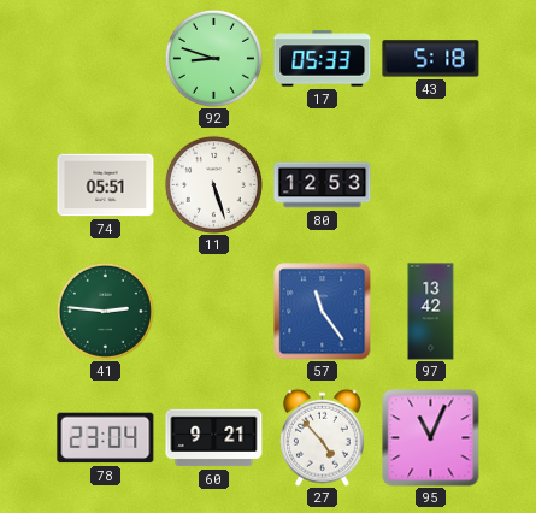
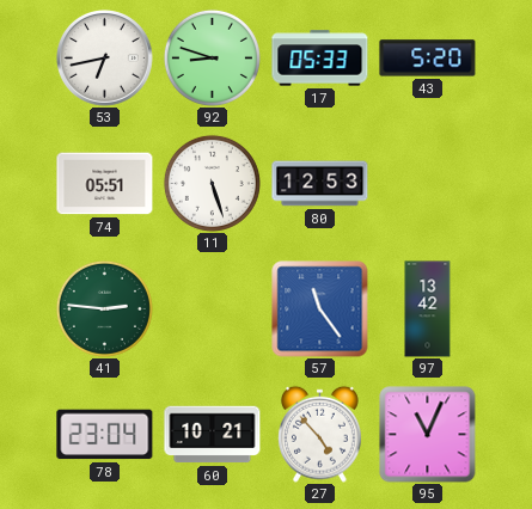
53: none -> 6:43
43: 5:18 -> 5:20
60: 9:21 -> 10:21
